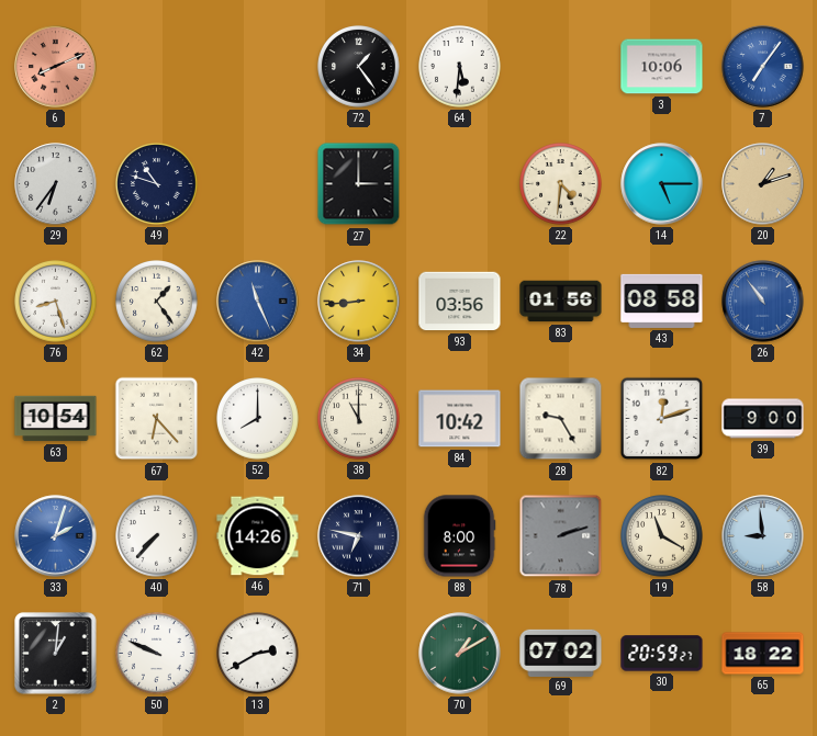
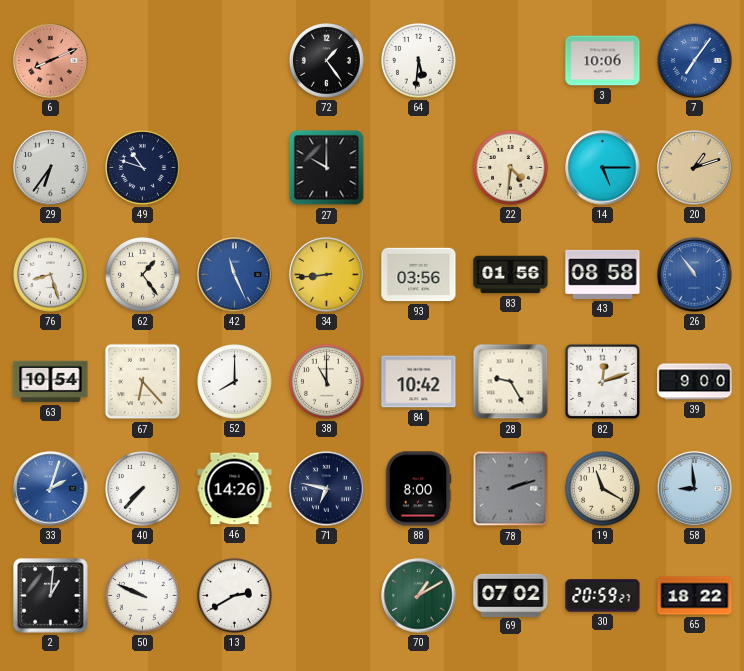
27: 3:00 -> 10:00
